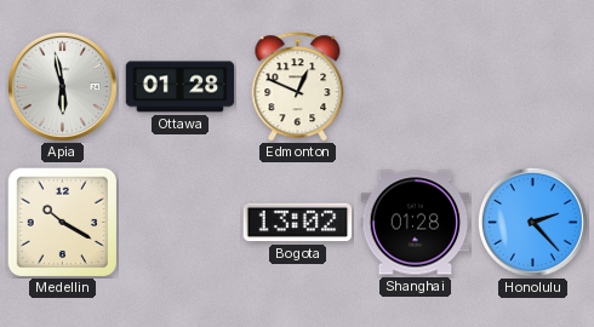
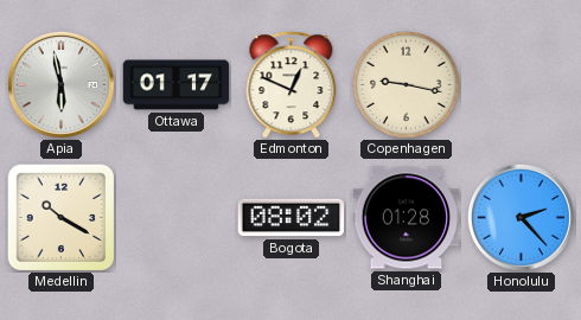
Ottawa: 01:28 -> 01:17
Copenhagen: none -> 9:17
Bogota: 13:02 -> 08:02
